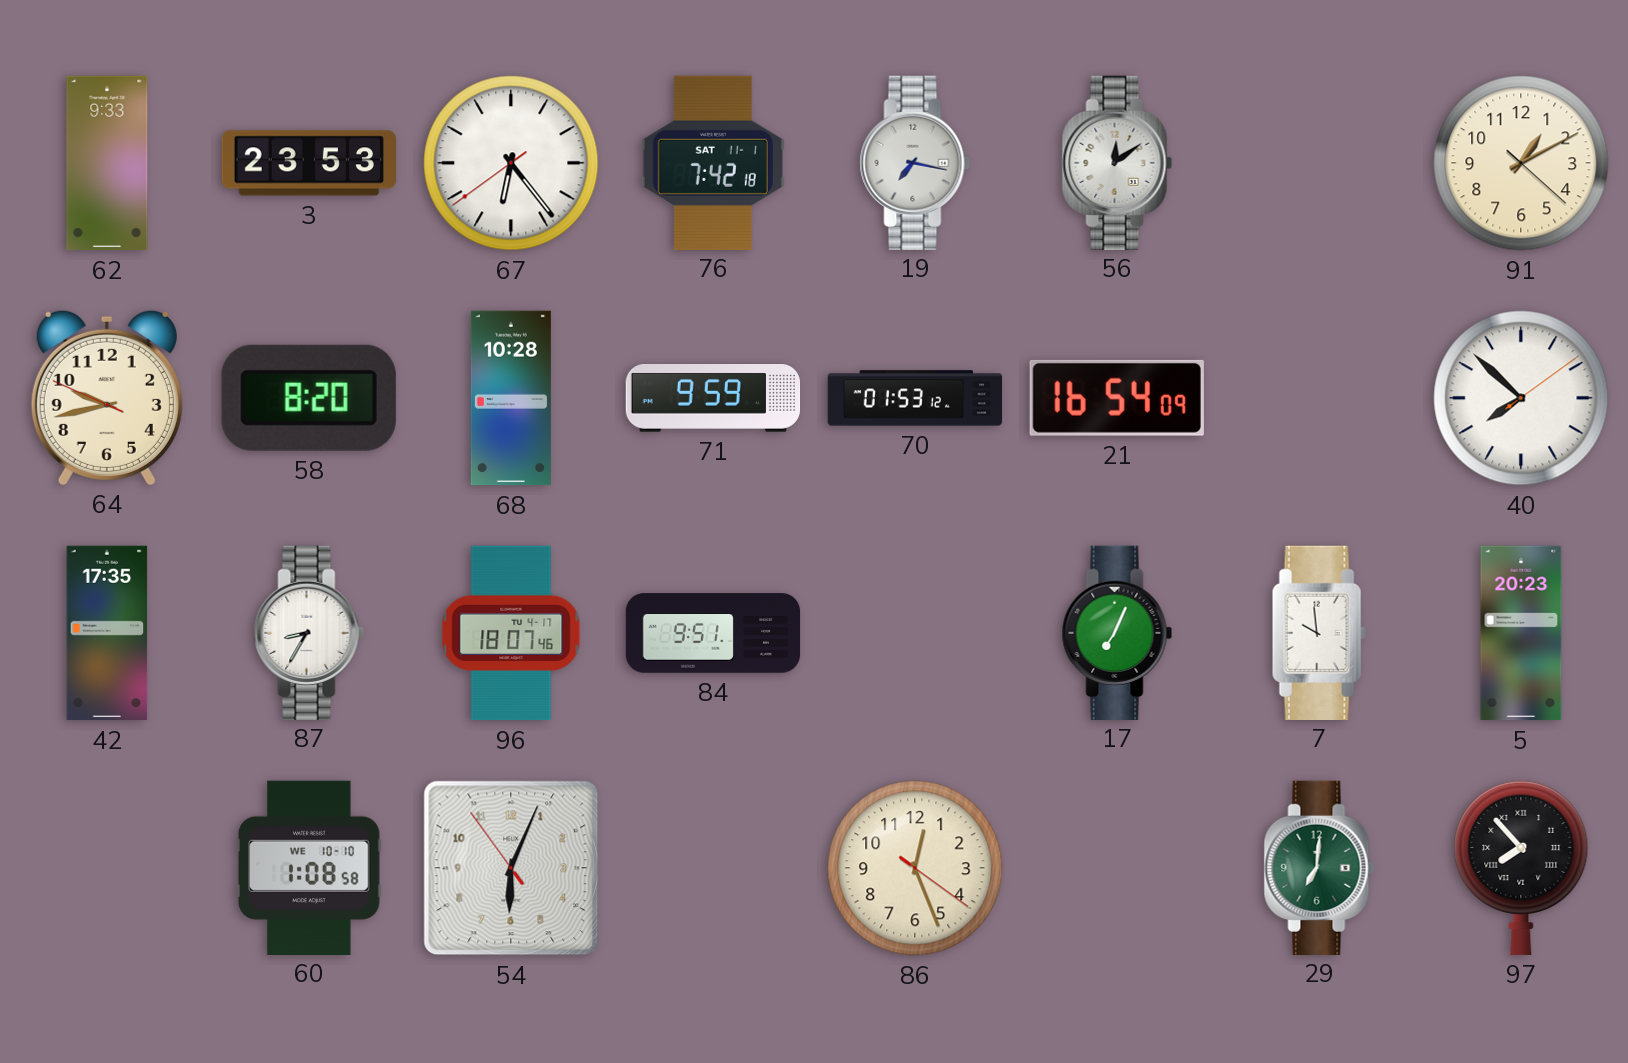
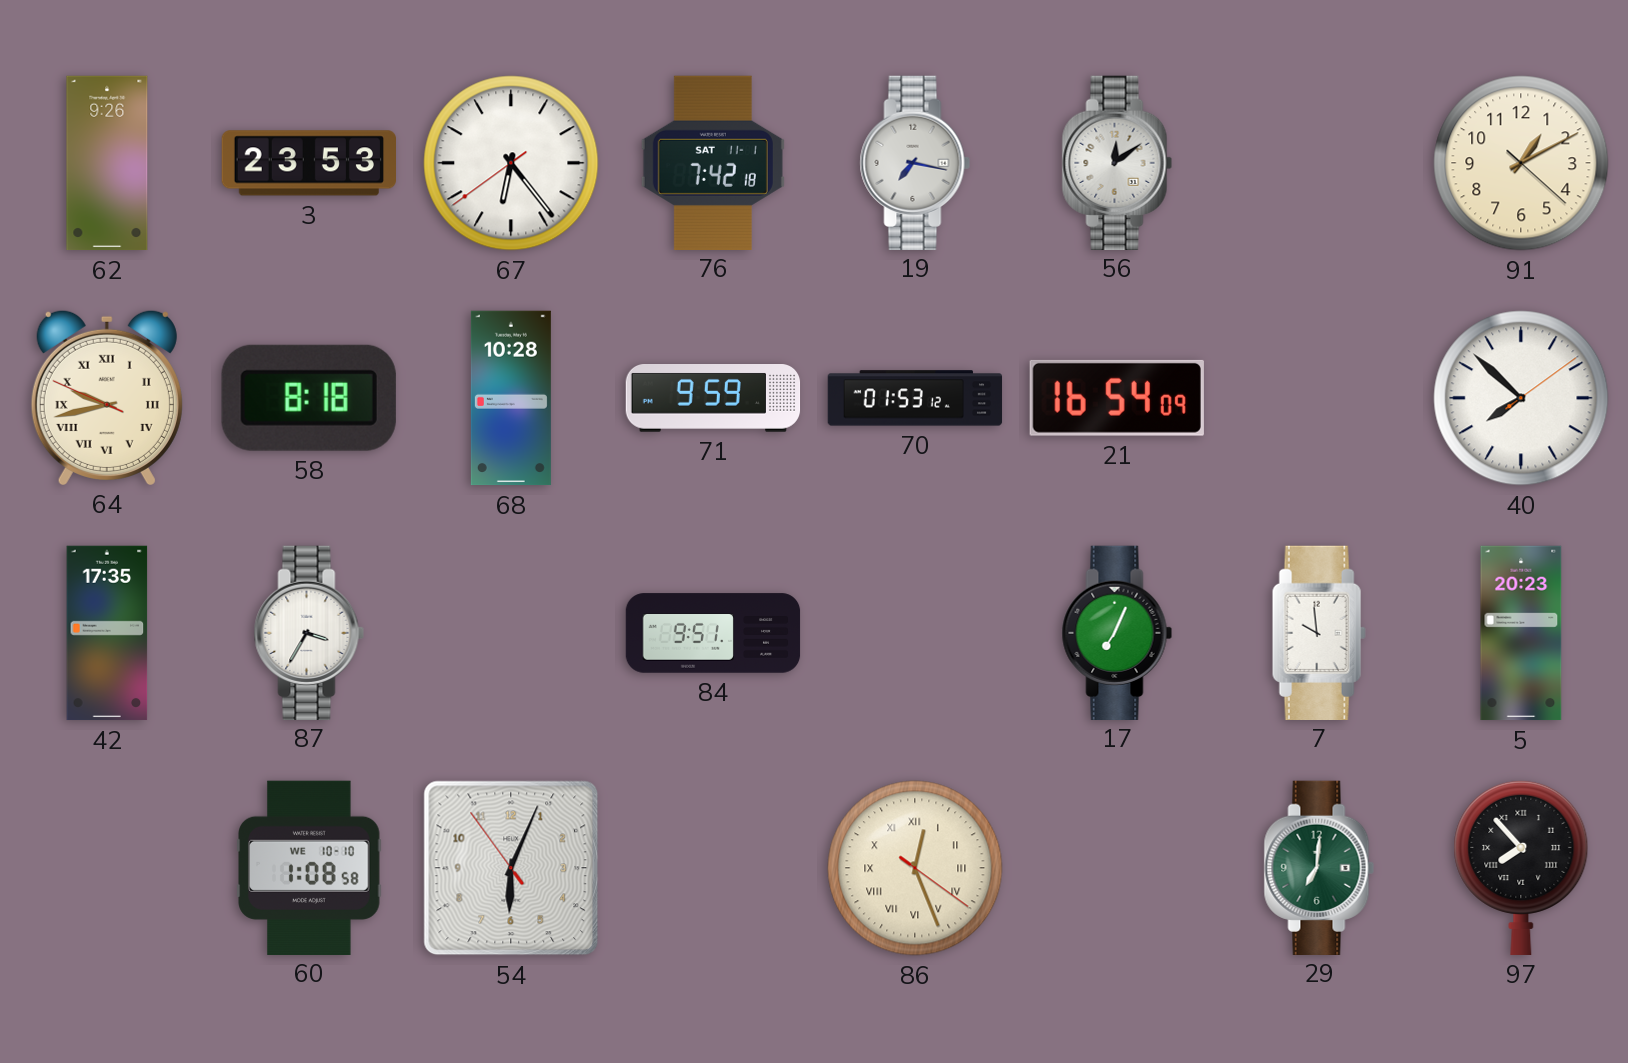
62: 9:33 -> 9:26
64 numerals: Arabic -> Roman
58: 8:20 -> 8:18
87: 8:35 -> 3:35
96: 18:07 -> none
86 numerals: Arabic -> Roman
